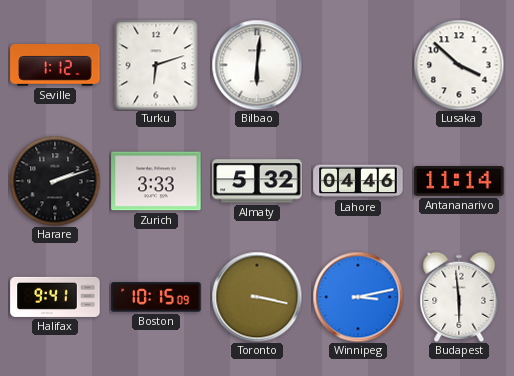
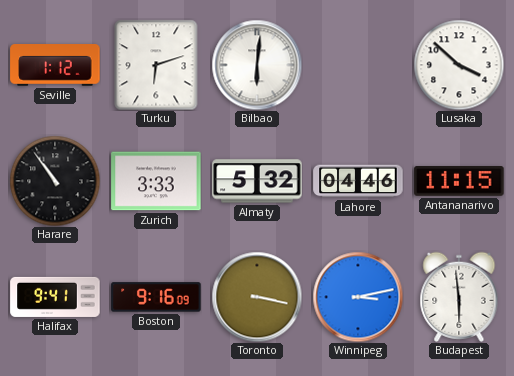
Harare: 2:12 -> 10:54
Antananarivo: 11:14 -> 11:15
Boston: 10:15 -> 9:16
